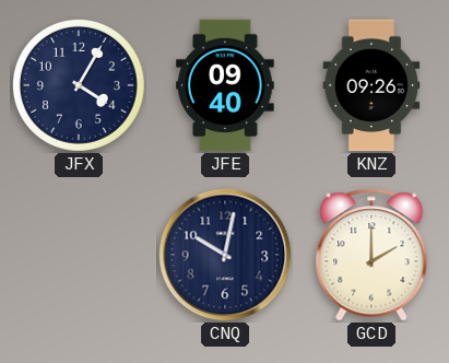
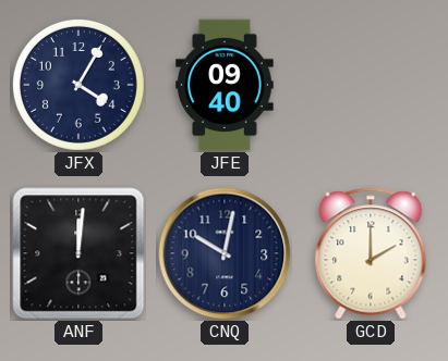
KNZ: 09:26 -> none
ANF: none -> 12:01
